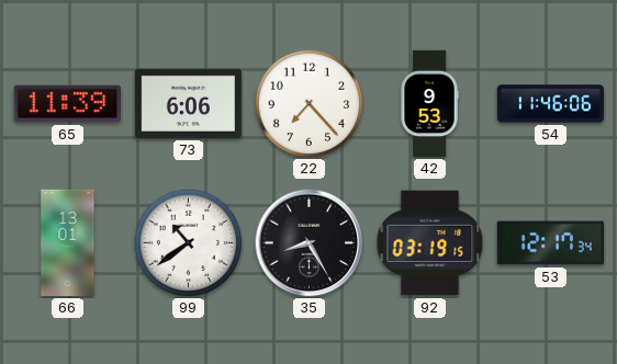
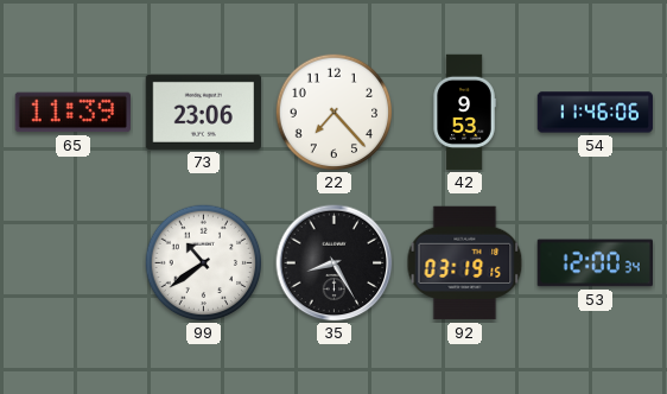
73: 6:06 -> 23:06
66: 13:01 -> none
53: 12:17 -> 12:00
